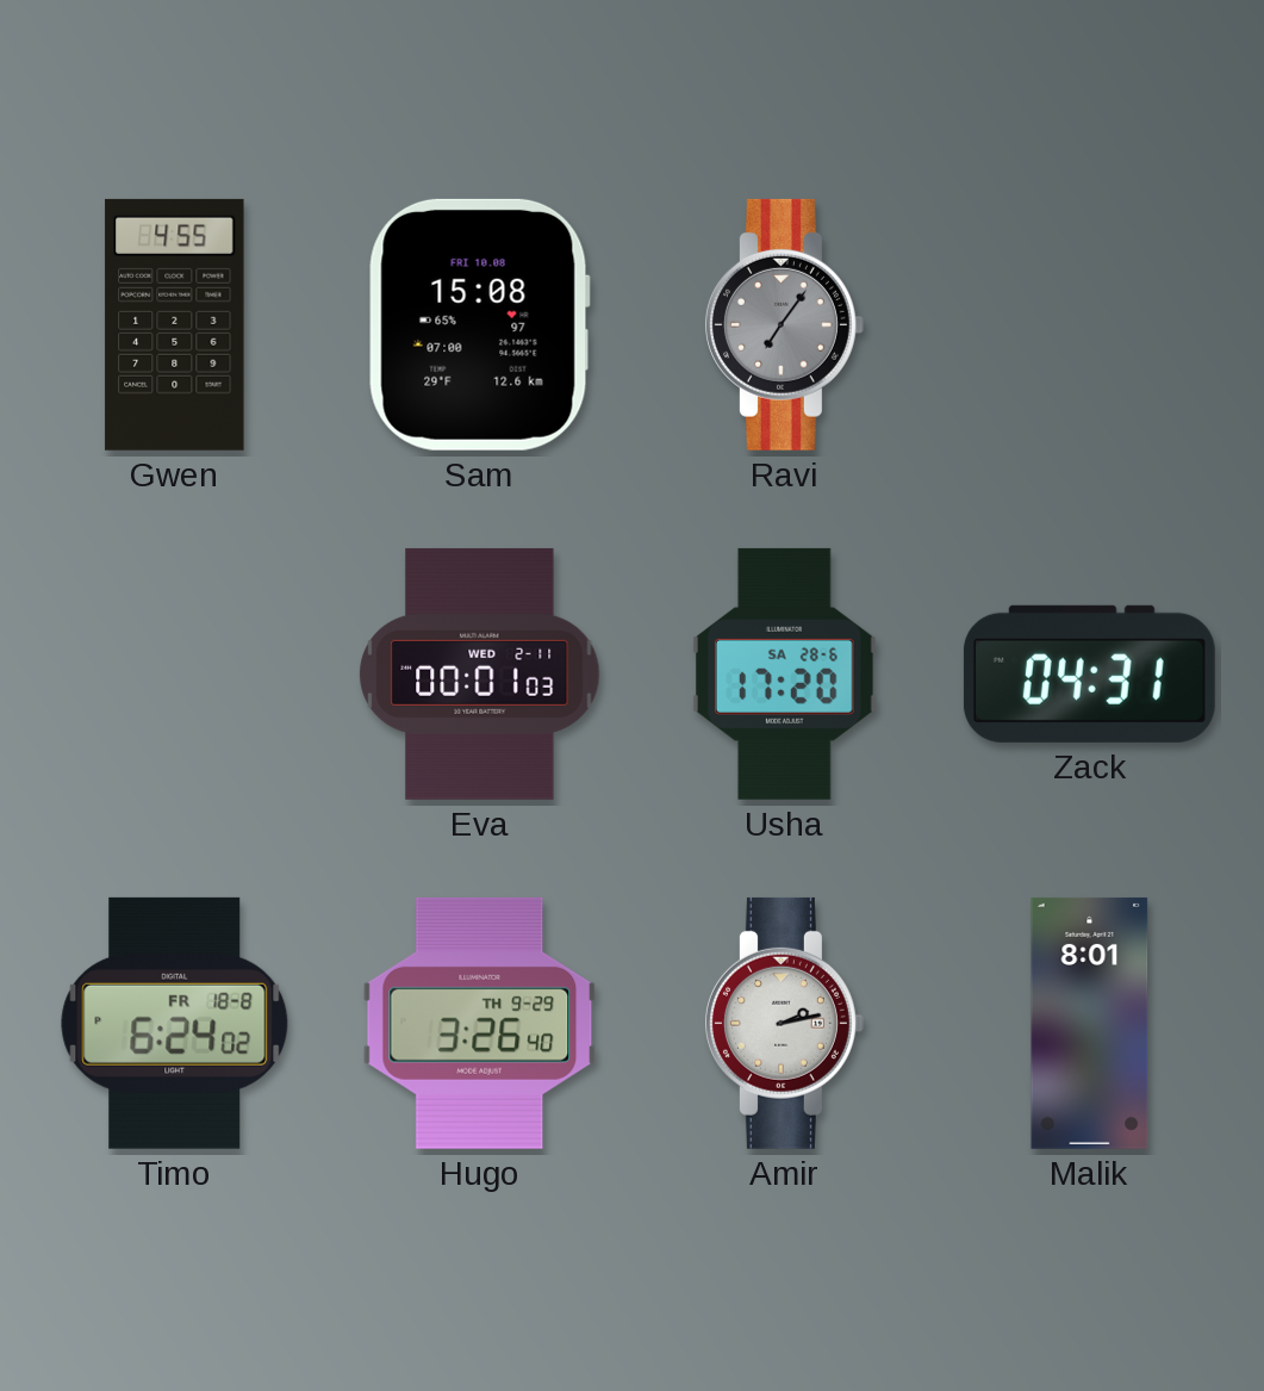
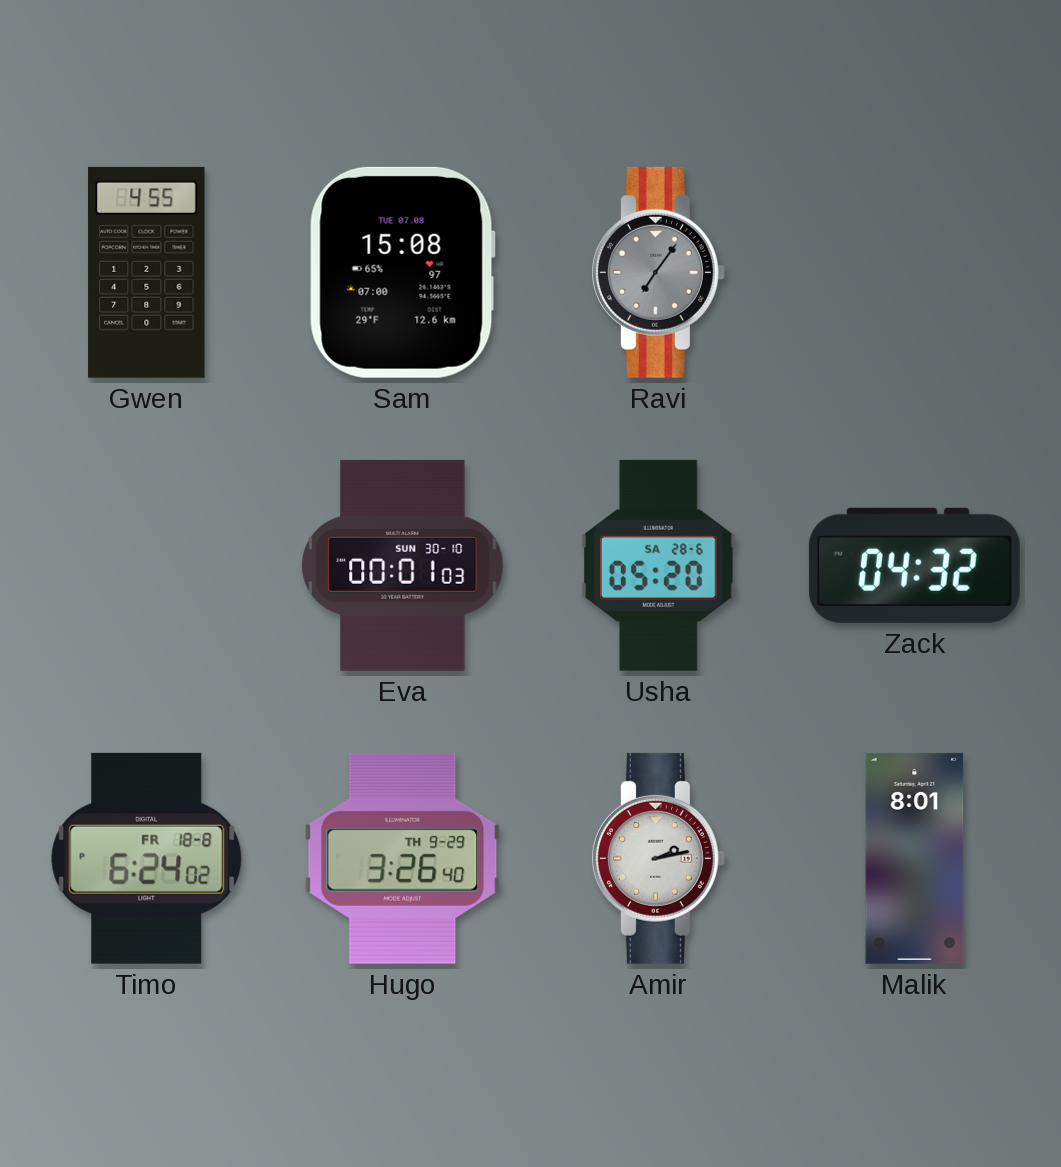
Sam date: FRI 10.08 -> TUE 07.08
Eva date: WED 2-11 -> SUN 30-10
Usha: 17:20 -> 05:20
Zack: 04:31 -> 04:32
